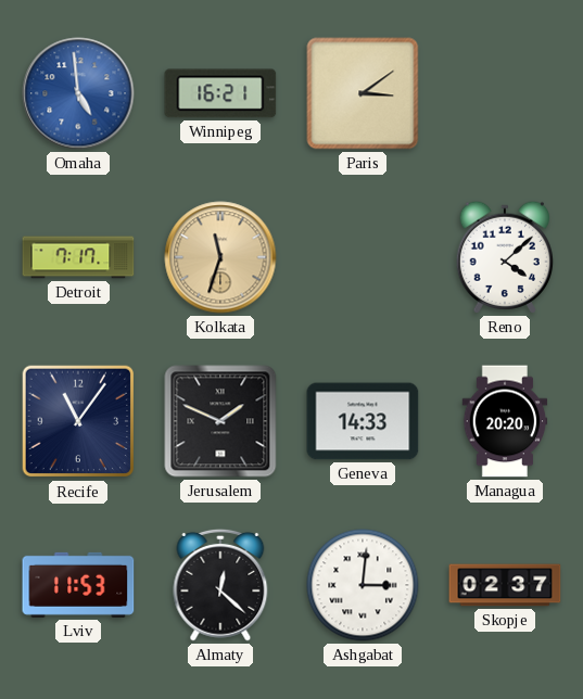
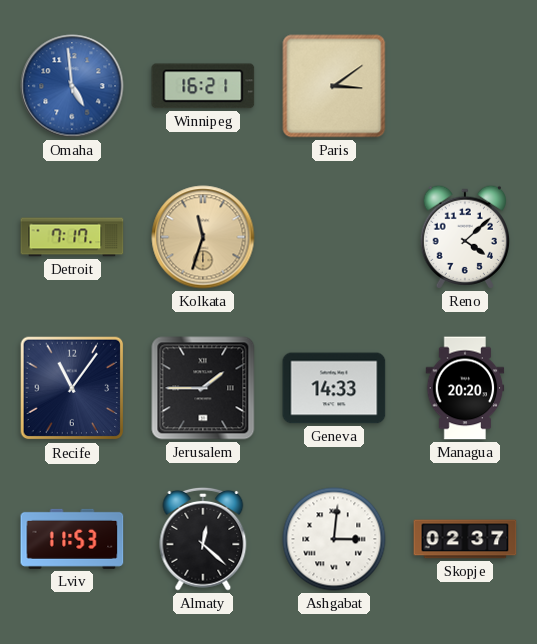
Jerusalem: 1:49 -> 1:45
